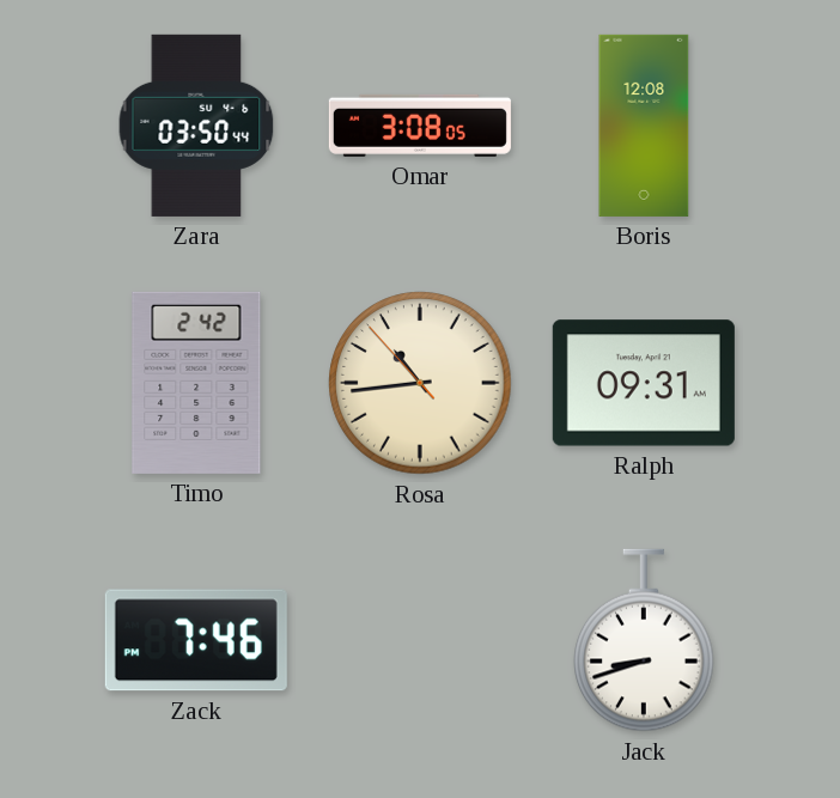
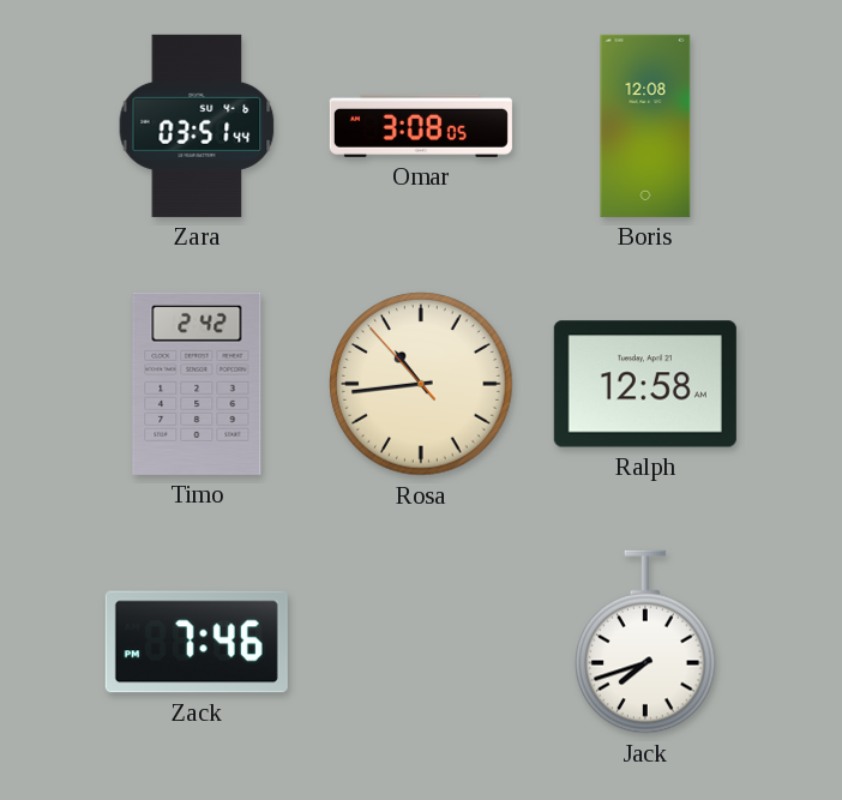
Zara: 03:50 -> 03:51
Ralph: 09:31 -> 12:58
Jack: 8:42 -> 7:42
